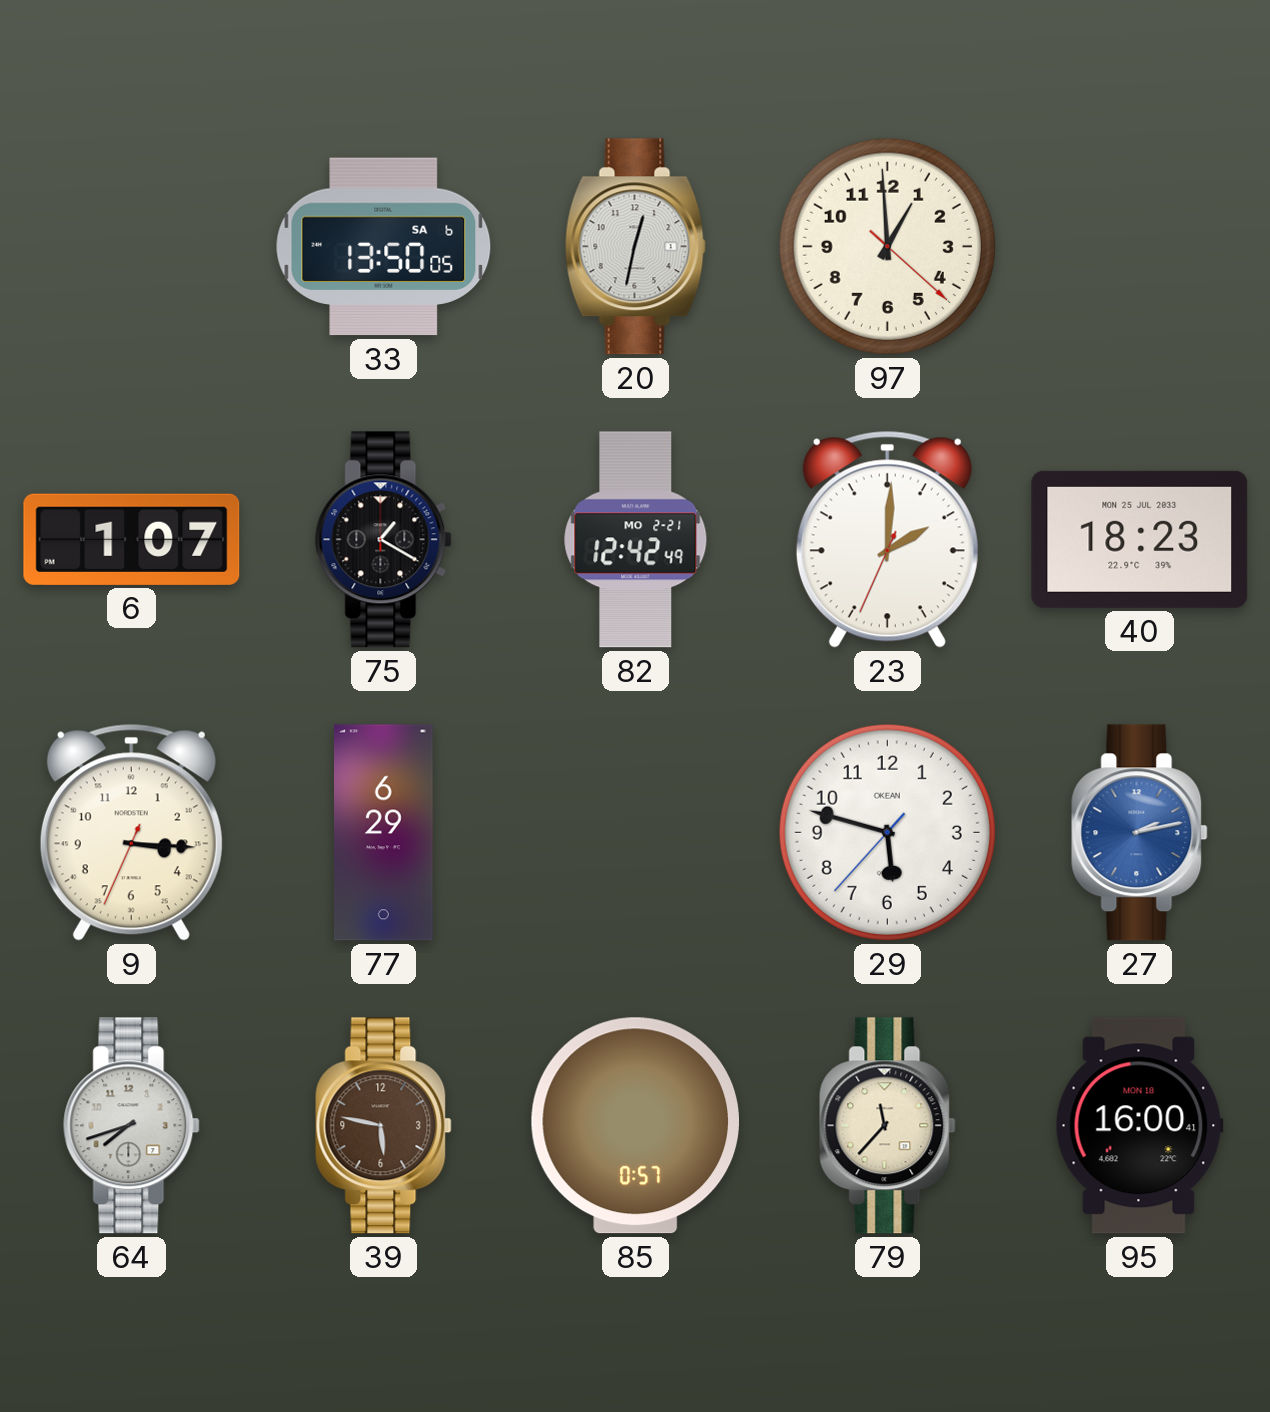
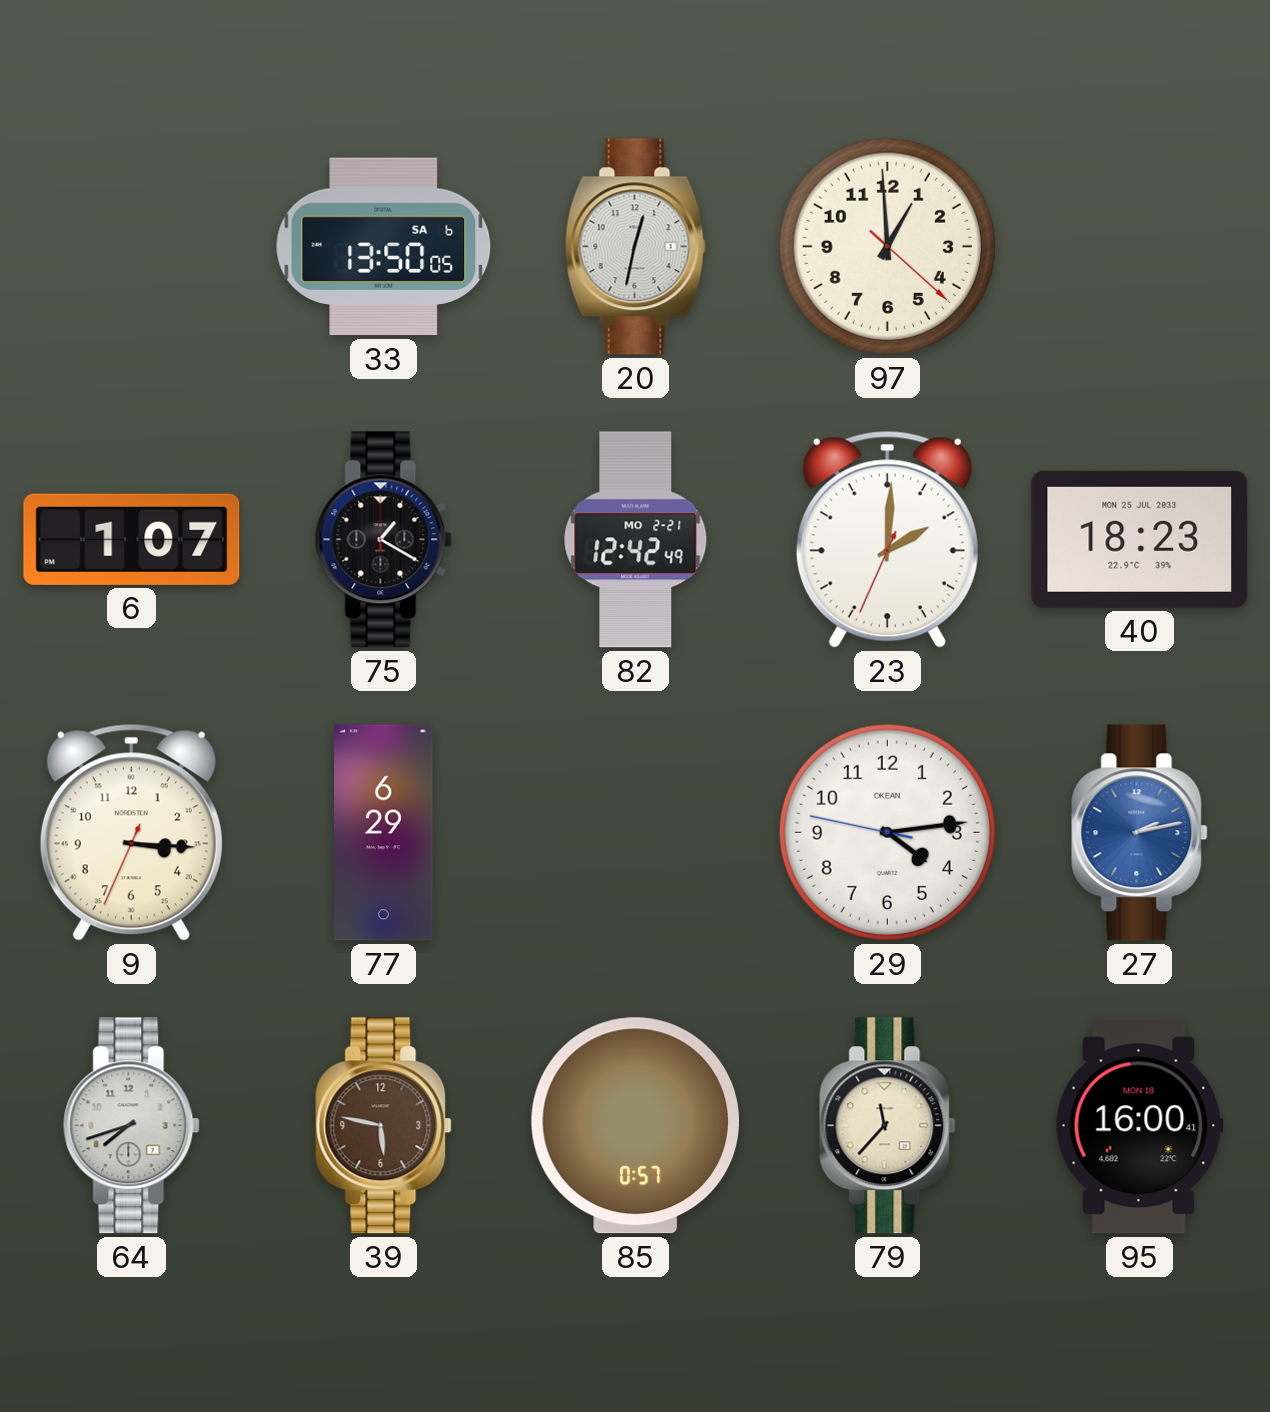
29: 5:47 -> 4:13
